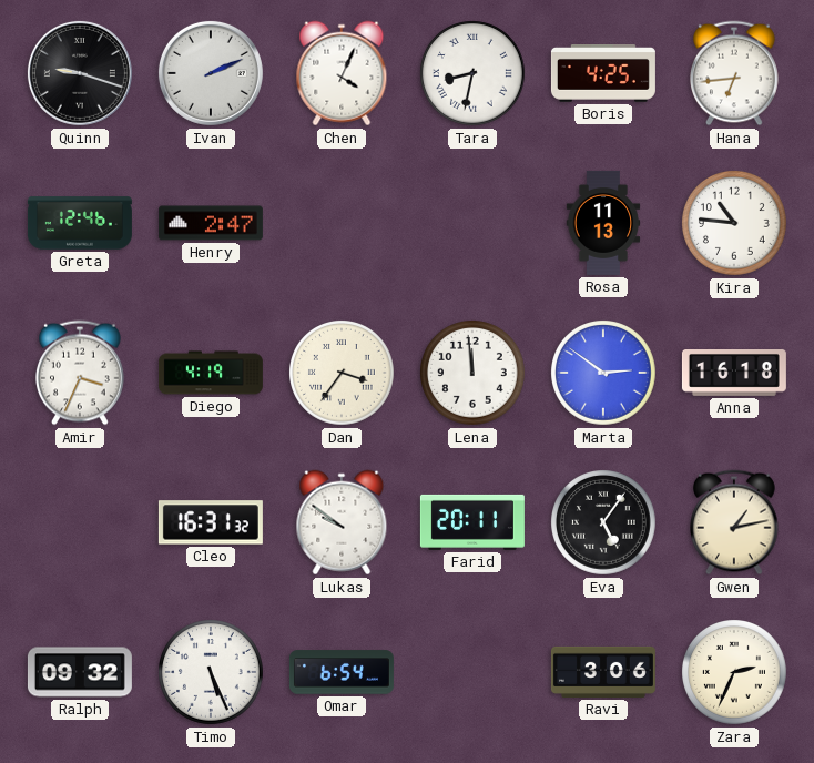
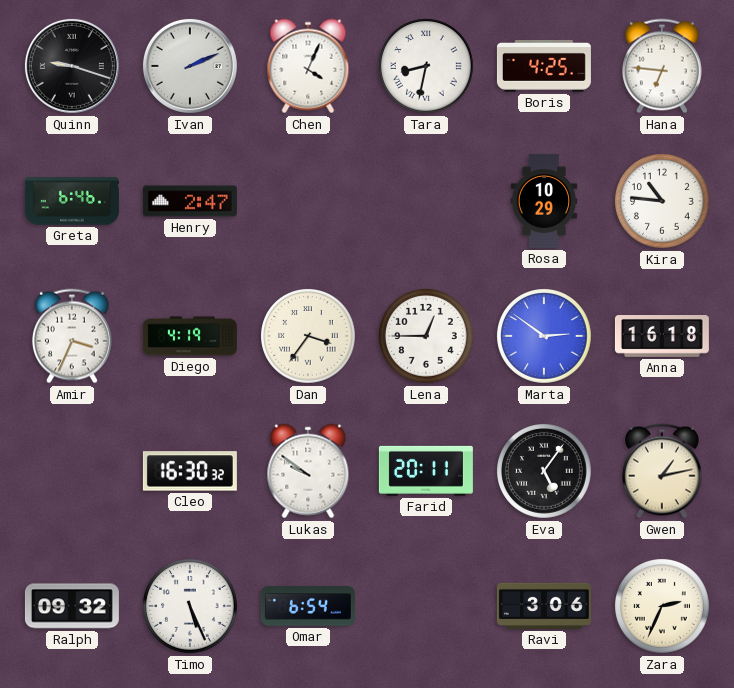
Hana: 6:44 -> 6:46
Greta: 12:46 -> 6:46
Rosa: 11:13 -> 10:29
Lena: 11:59 -> 12:45
Cleo: 16:31 -> 16:30
